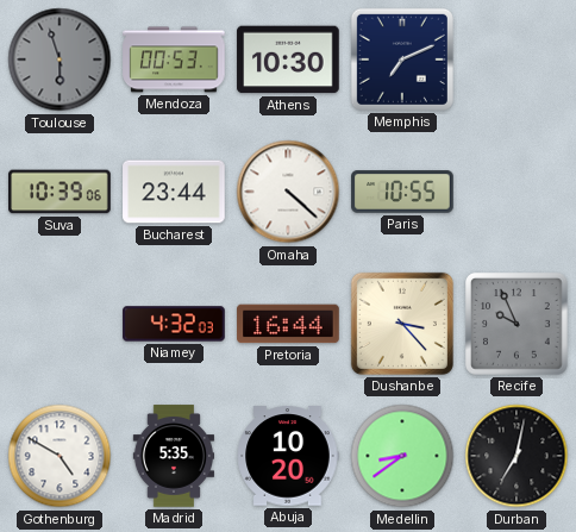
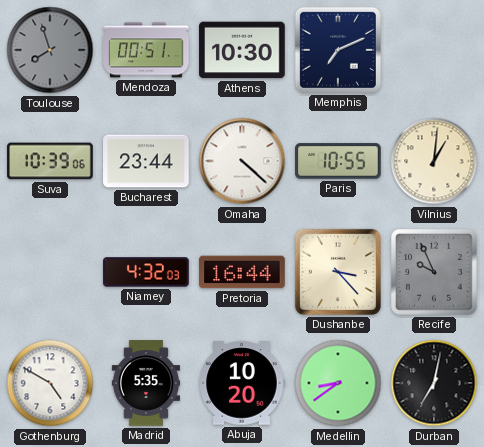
Toulouse: 5:57 -> 7:57
Mendoza: 00:53 -> 00:51
Vilnius: none -> 1:01
